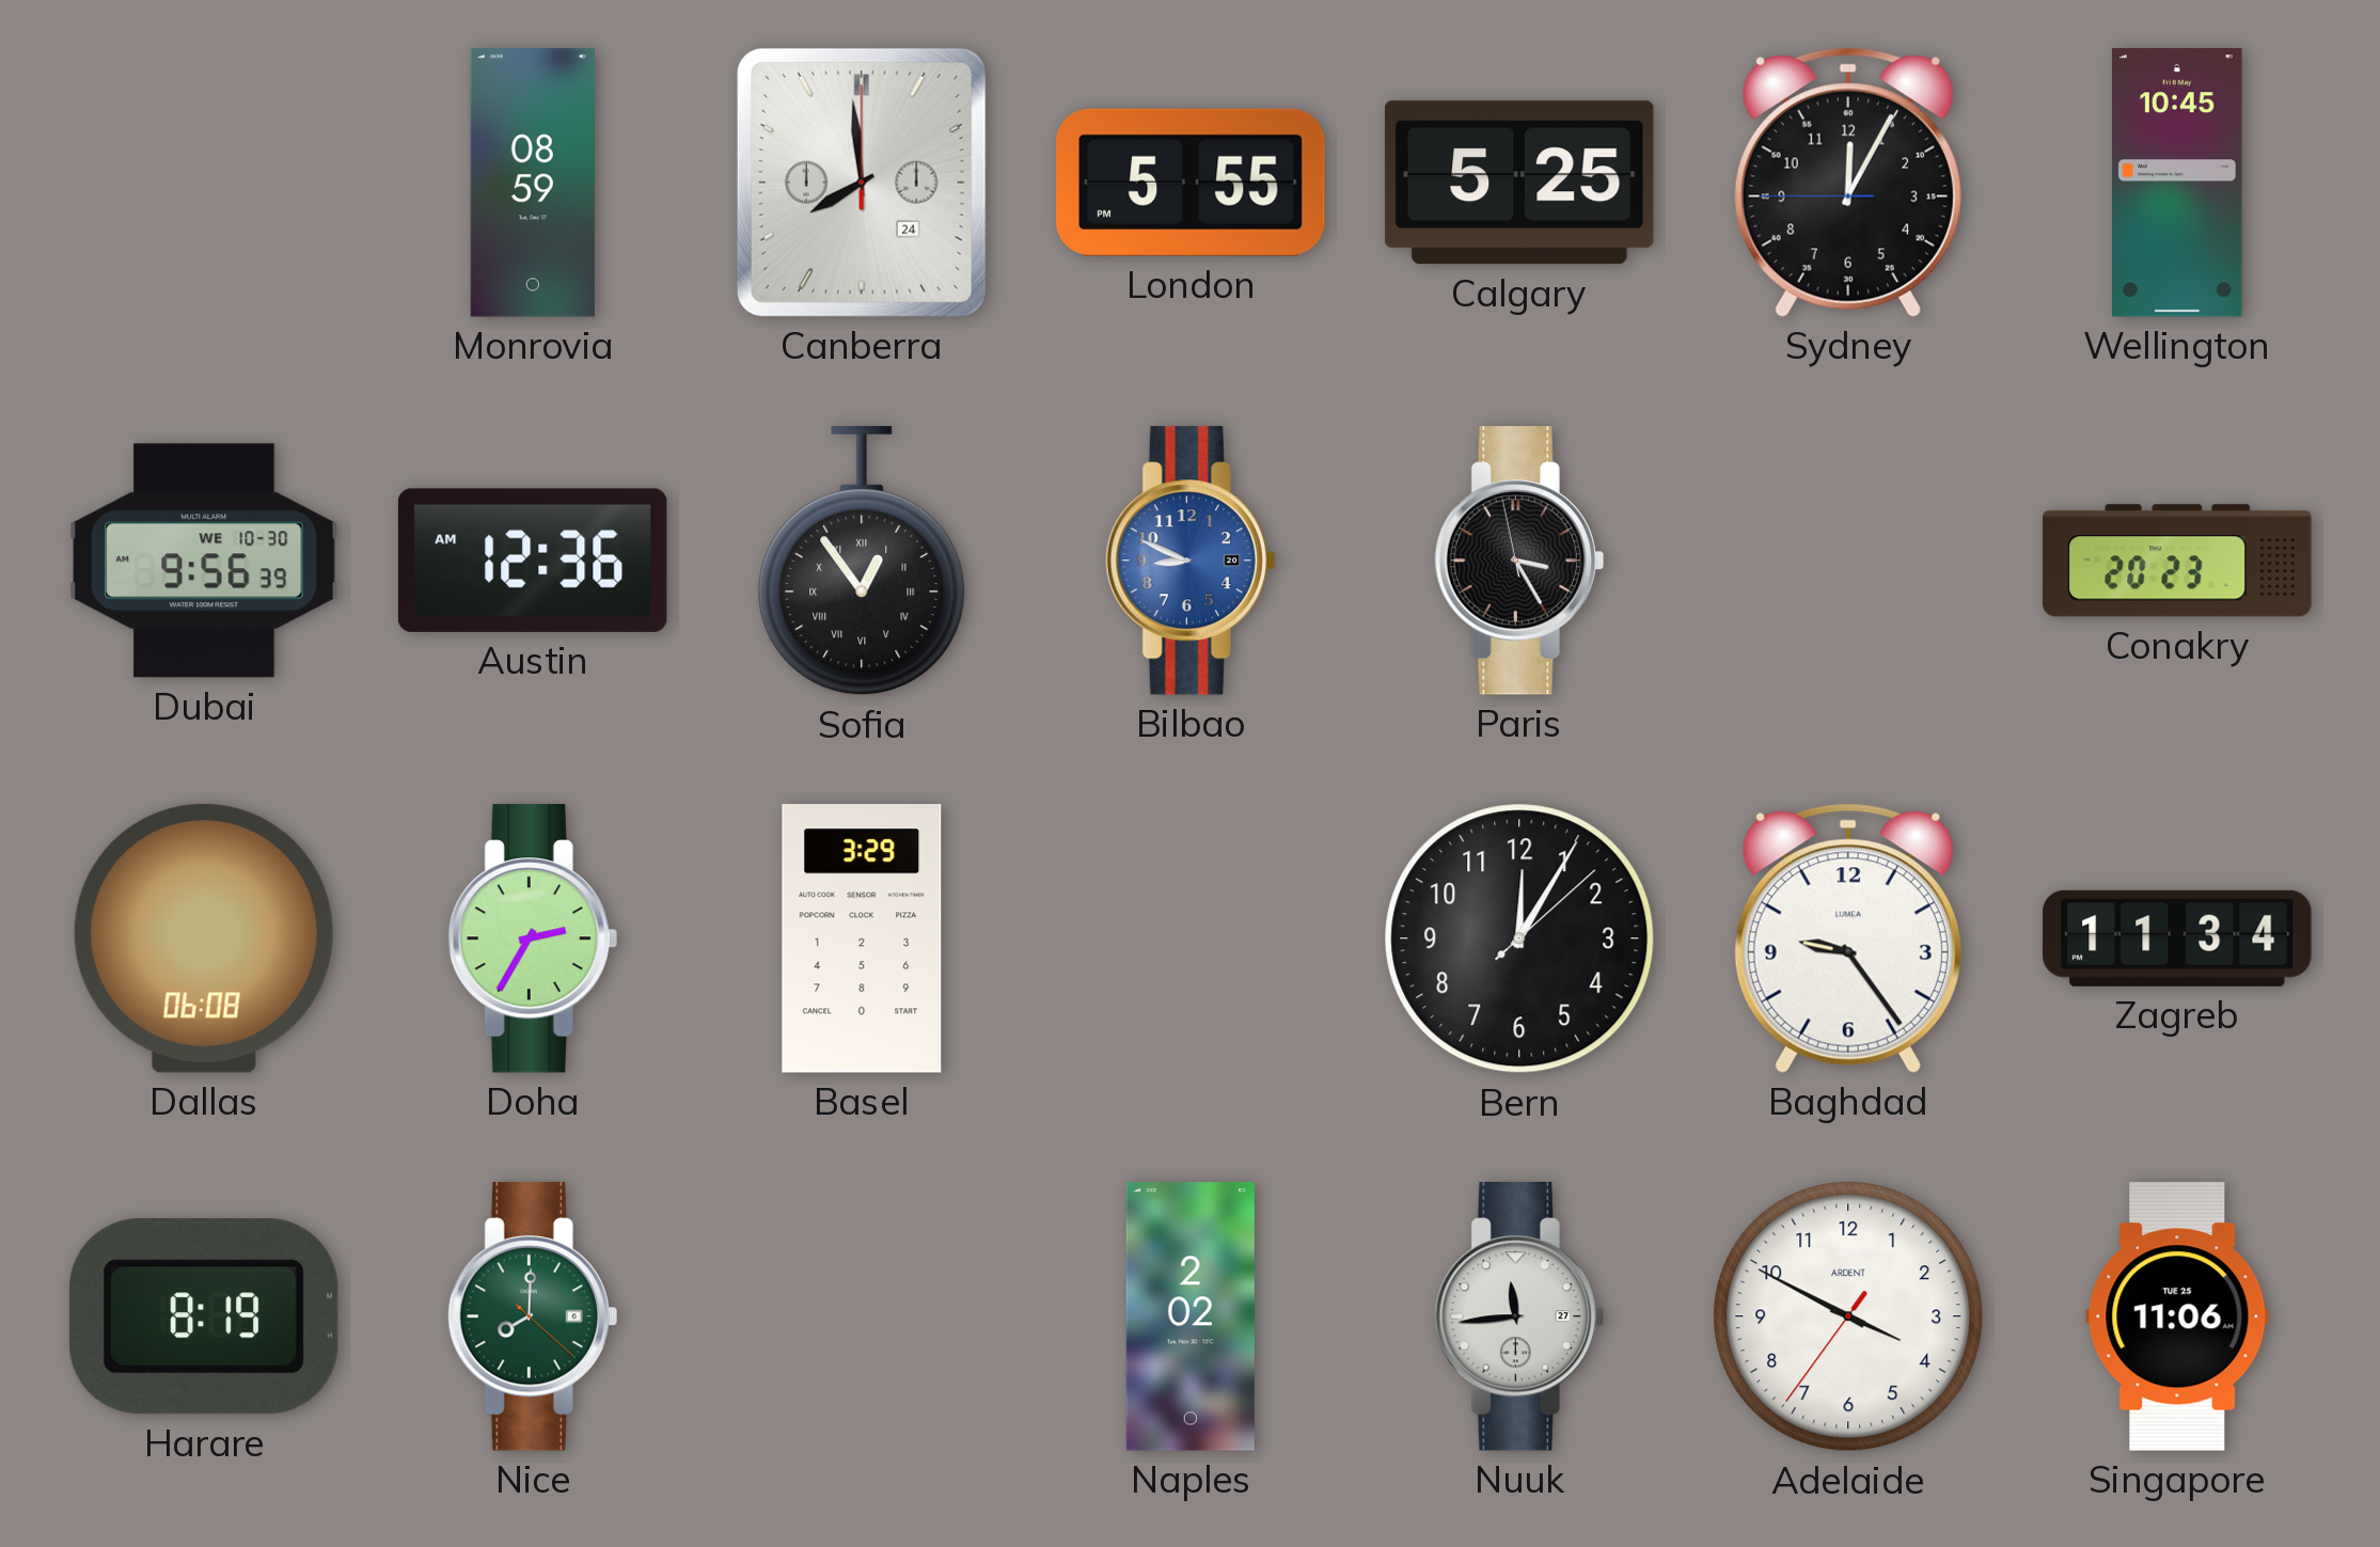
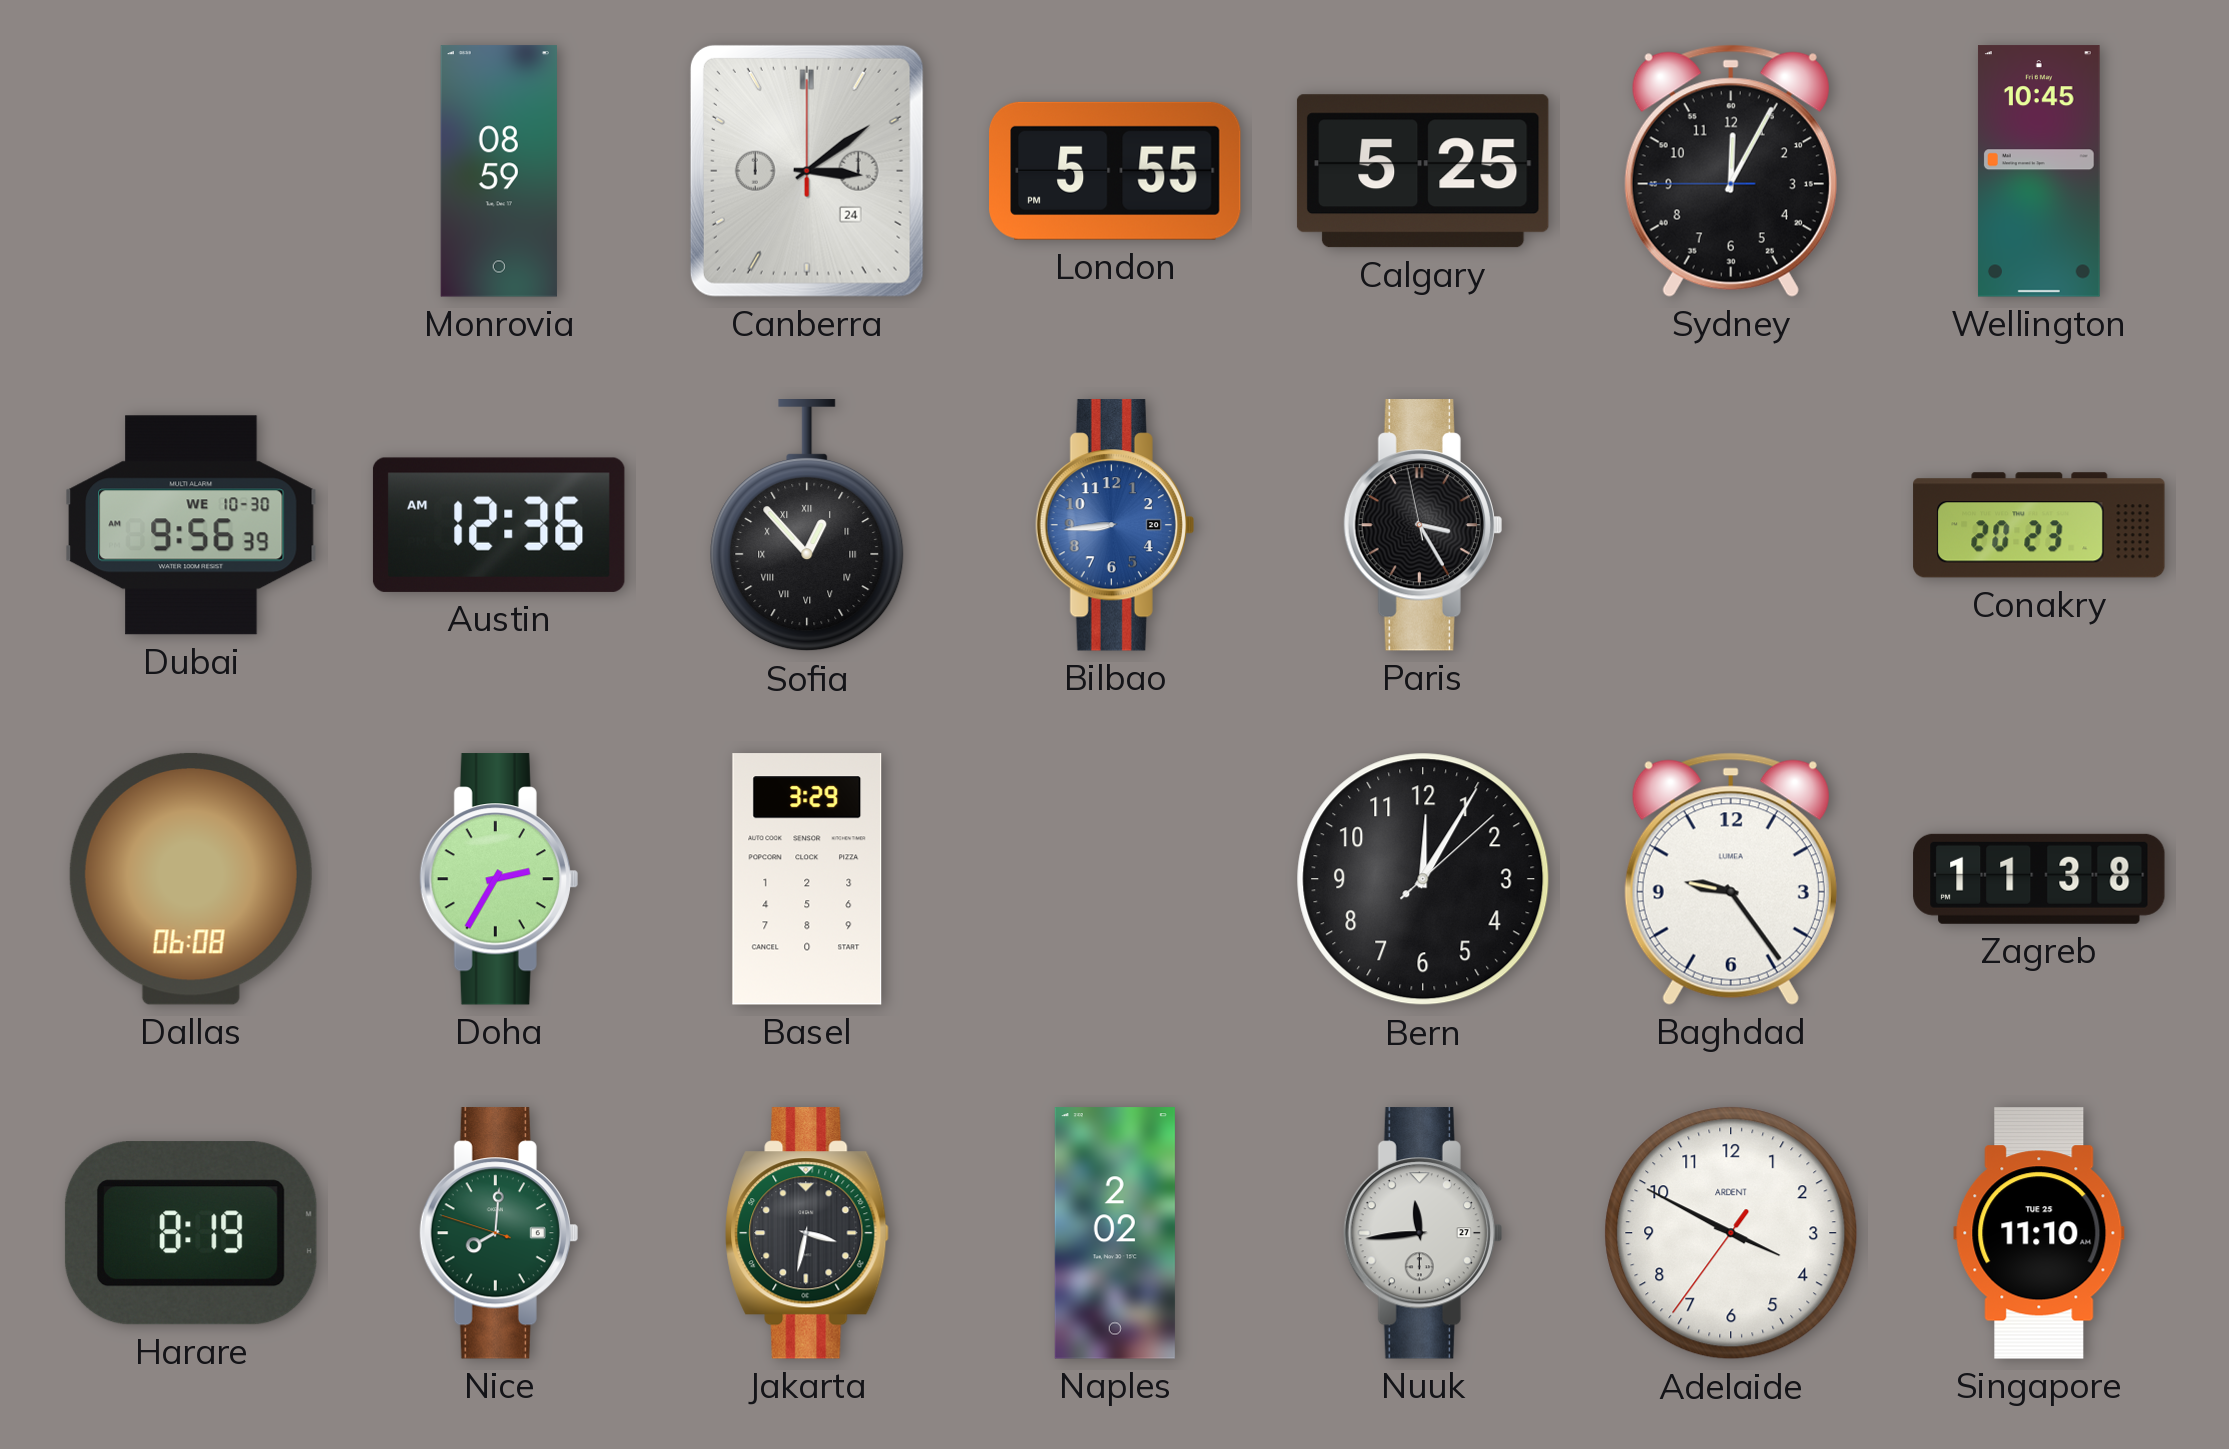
Canberra: 7:59 -> 3:09
Sofia: 12:54 -> 12:53
Bilbao: 8:49 -> 8:44
Zagreb: 11:34 -> 11:38
Nice: 8:00:22 -> 8:00:48
Jakarta: none -> 3:32
Singapore: 11:06 -> 11:10
